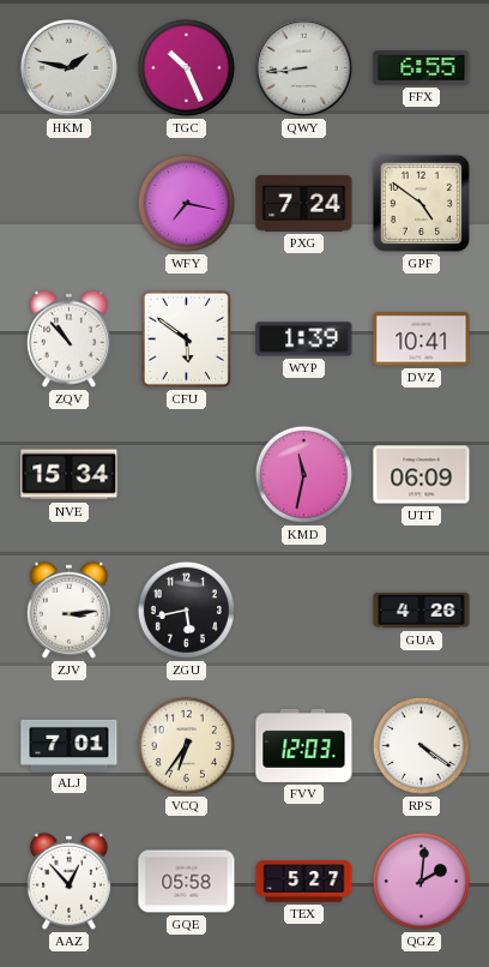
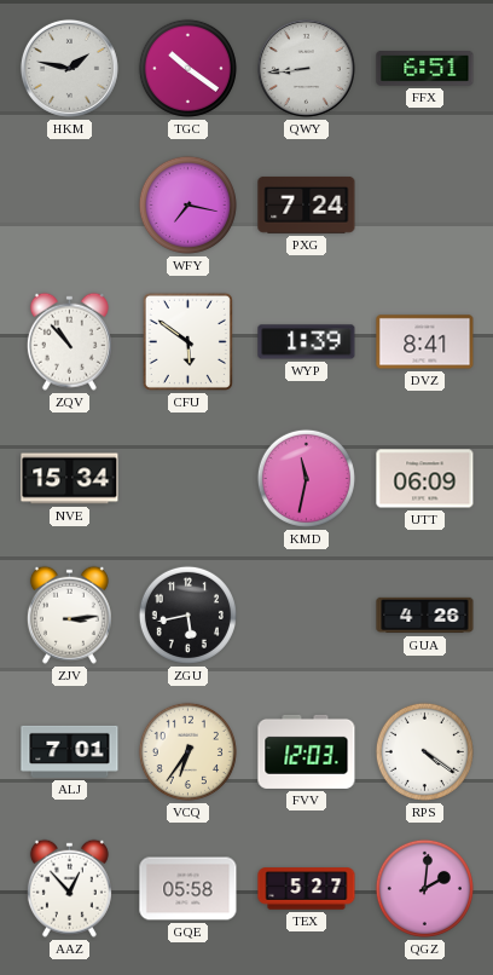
TGC: 10:26 -> 10:21
FFX: 6:55 -> 6:51
GPF: 4:51 -> none
DVZ: 10:41 -> 8:41
